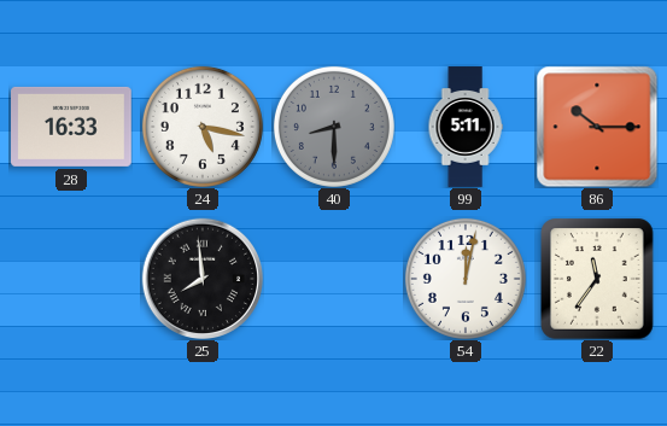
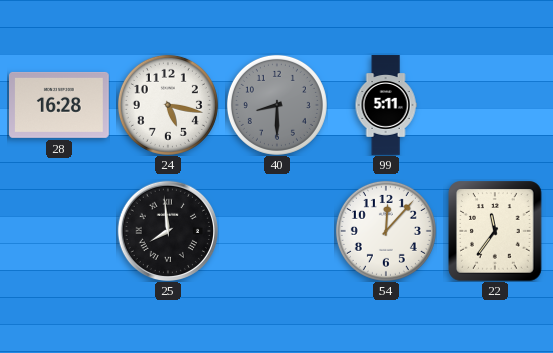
28: 16:33 -> 16:28
86: 10:15 -> none
54: 12:02 -> 12:07
